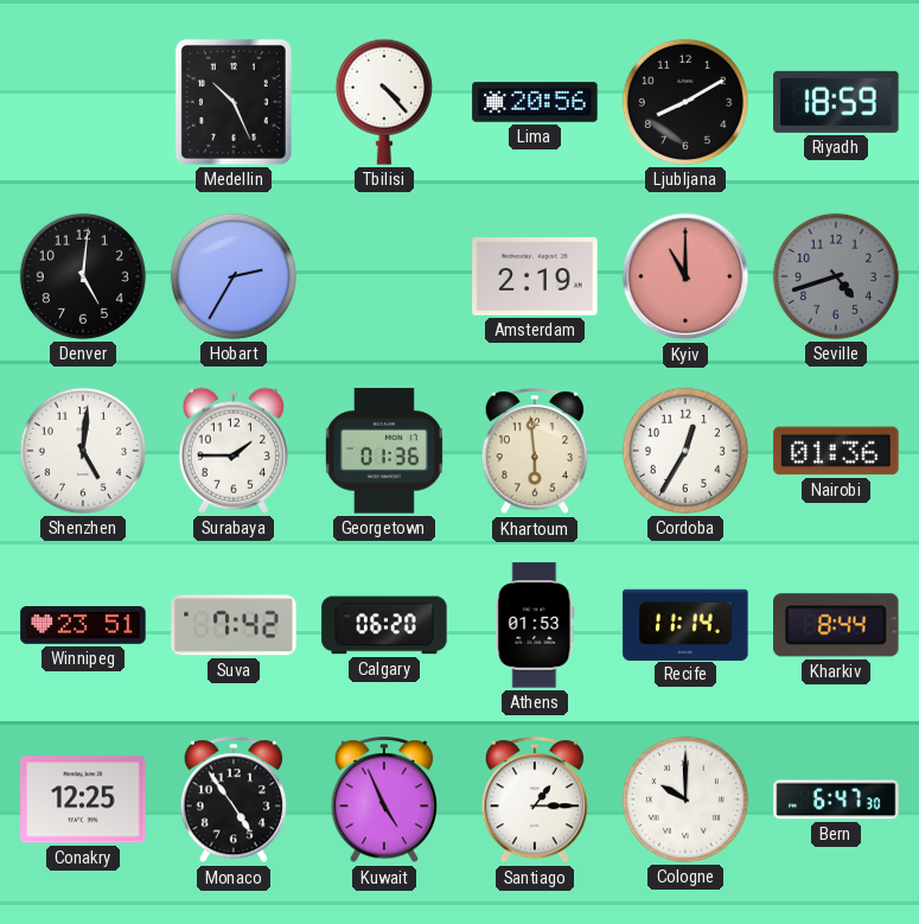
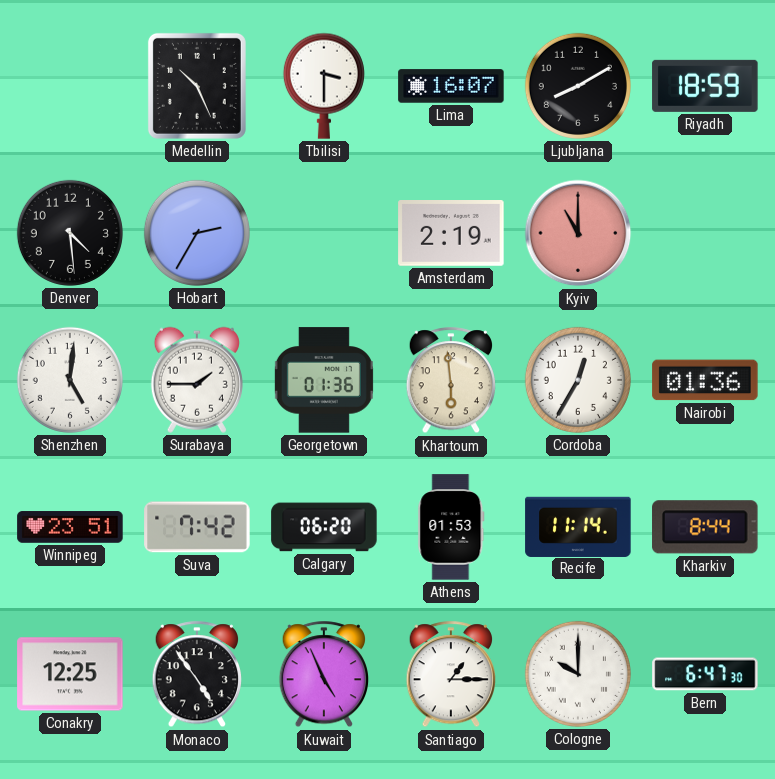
Tbilisi: 4:23 -> 3:30
Lima: 20:56 -> 16:07
Denver: 5:01 -> 4:29
Seville: 4:42 -> none
